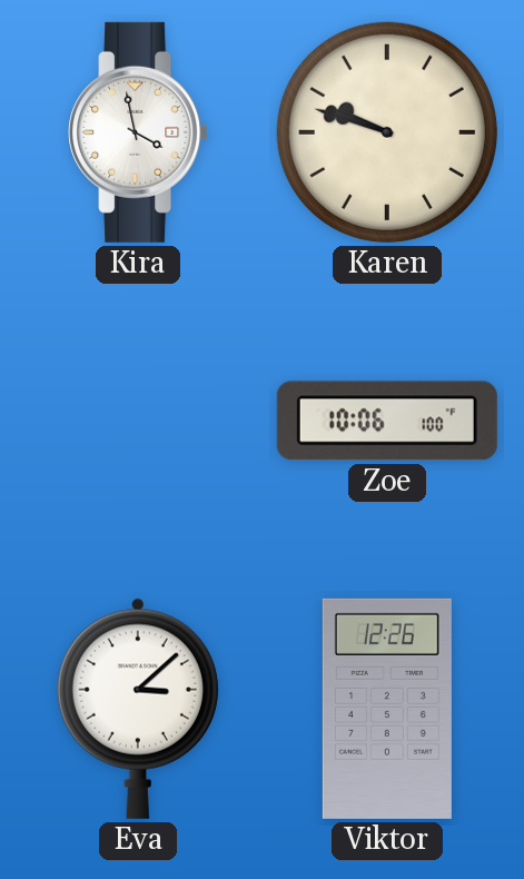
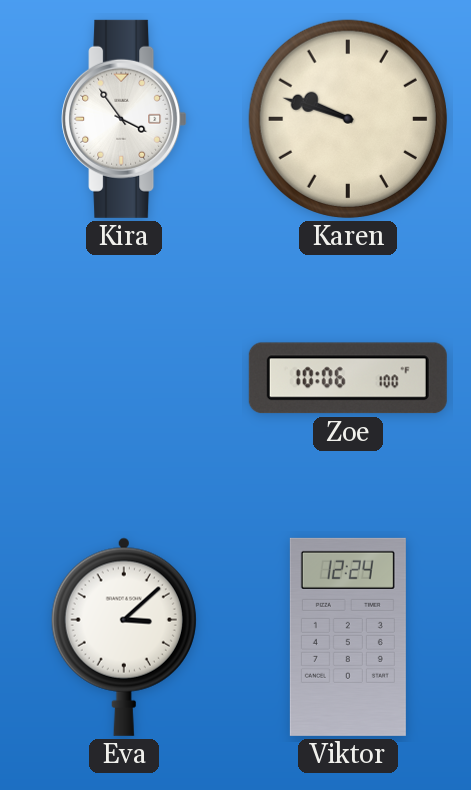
Kira: 3:58 -> 3:54
Viktor: 12:26 -> 12:24
